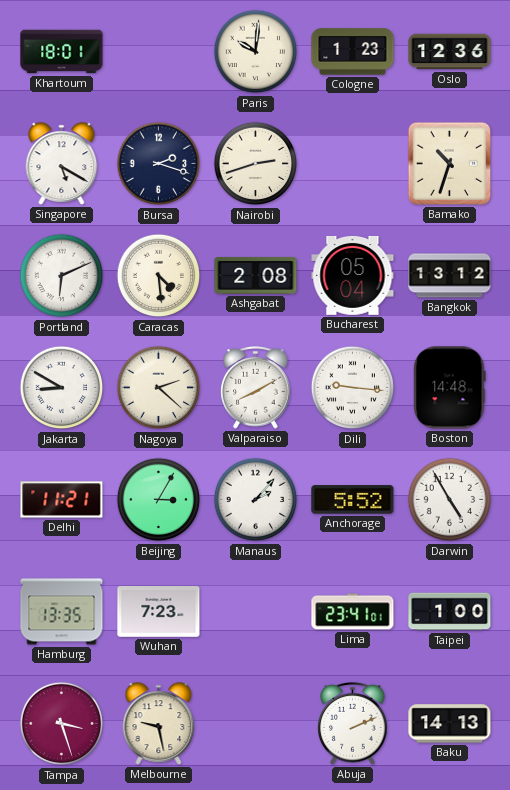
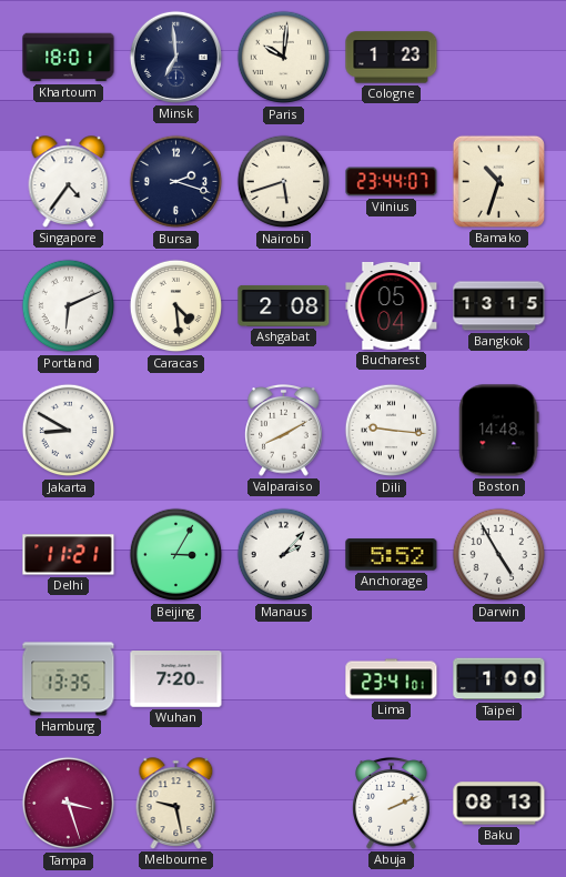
Minsk: none -> 6:59
Oslo: 12:36 -> none
Singapore: 5:20 -> 4:36
Nairobi: 2:42 -> 5:42
Vilnius: none -> 23:44
Bangkok: 13:12 -> 13:15
Nagoya: 2:22 -> none
Wuhan: 7:23 -> 7:20
Baku: 14:13 -> 08:13
